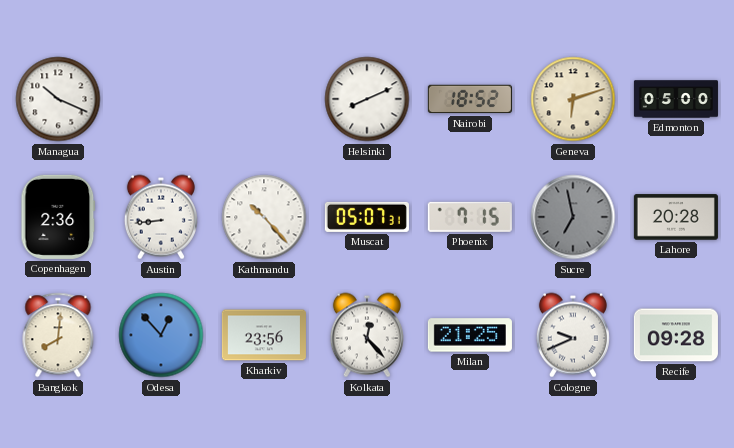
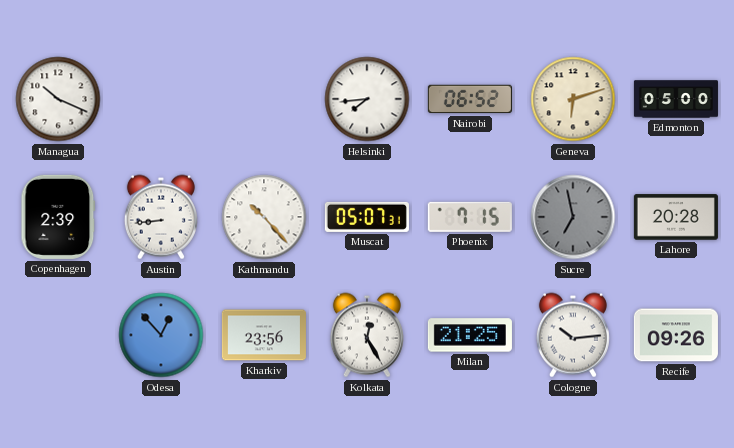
Helsinki: 8:11 -> 7:44
Nairobi: 18:52 -> 06:52
Copenhagen: 2:36 -> 2:39
Bangkok: 8:01 -> none
Kolkata: 12:23 -> 12:25
Cologne: 9:41 -> 10:14
Recife: 09:28 -> 09:26
